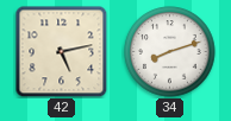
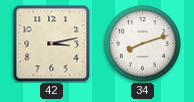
42: 5:13 -> 3:13
